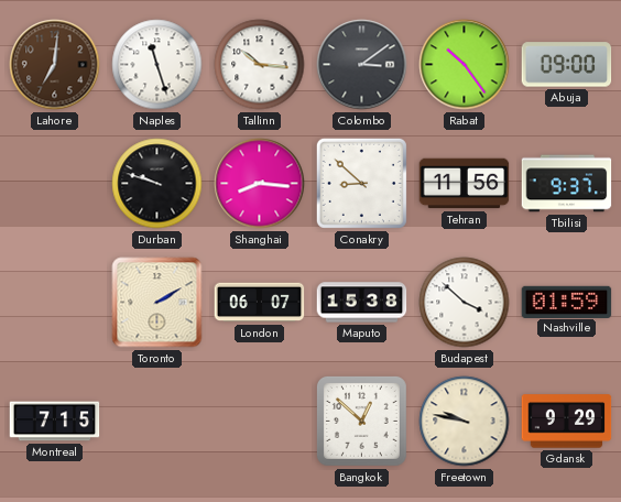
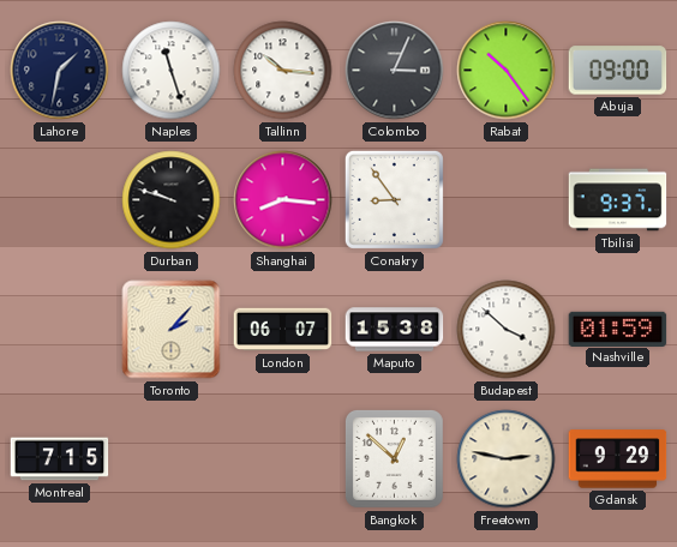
Lahore: 7:01 -> 1:32
Lahore dial: brown -> navy
Colombo: 3:09 -> 3:04
Conakry: 8:52 -> 8:54
Tehran: 11:56 -> none
Toronto: 2:10 -> 2:07
Freetown: 9:47 -> 2:47
